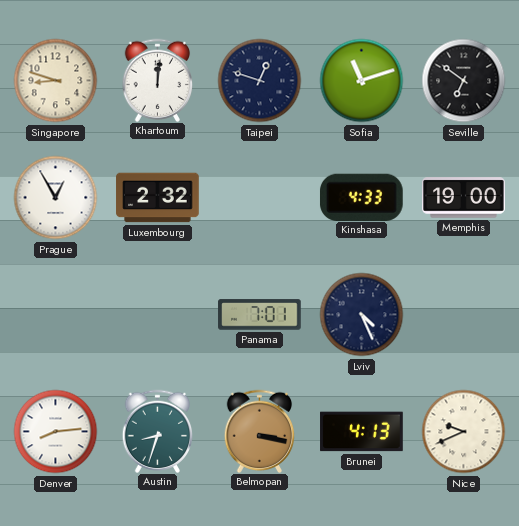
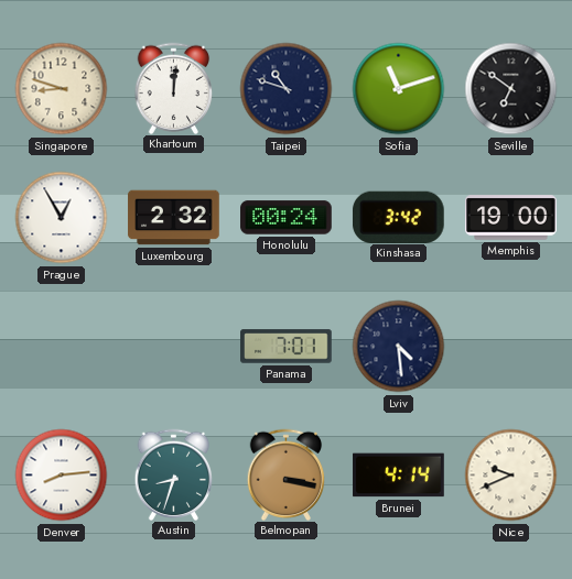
Taipei: 12:48 -> 10:48
Honolulu: none -> 00:24
Kinshasa: 4:33 -> 3:42
Lviv: 4:26 -> 4:29
Brunei: 4:13 -> 4:14
